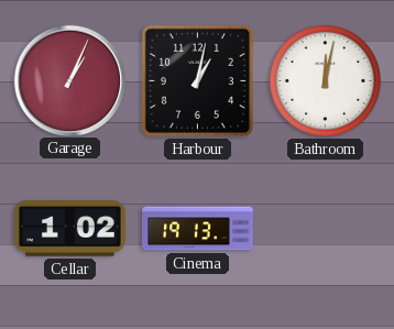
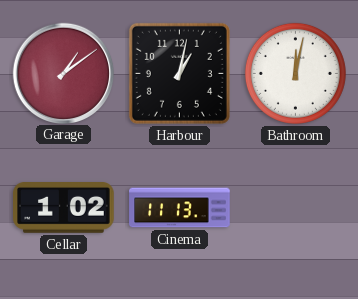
Garage: 1:04 -> 1:09
Cinema: 19:13 -> 11:13
